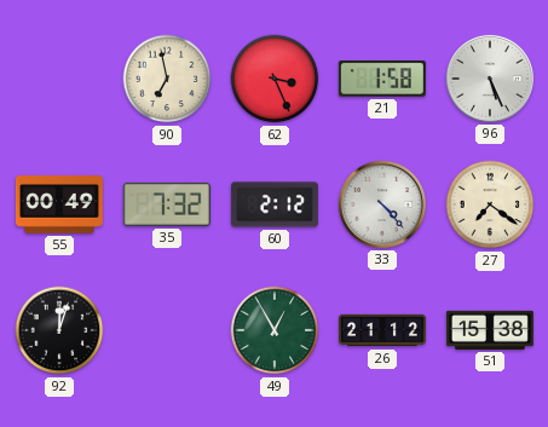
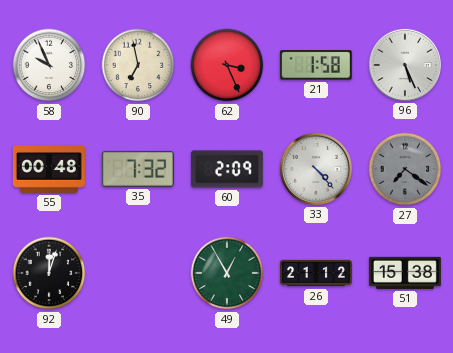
58: none -> 9:56
55: 00:49 -> 00:48
60: 2:12 -> 2:09
27 dial: cream -> grey
